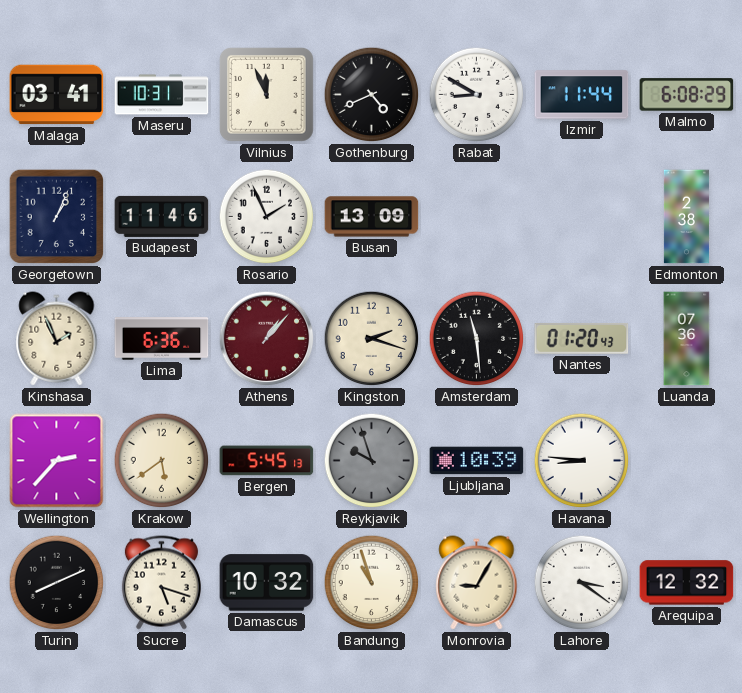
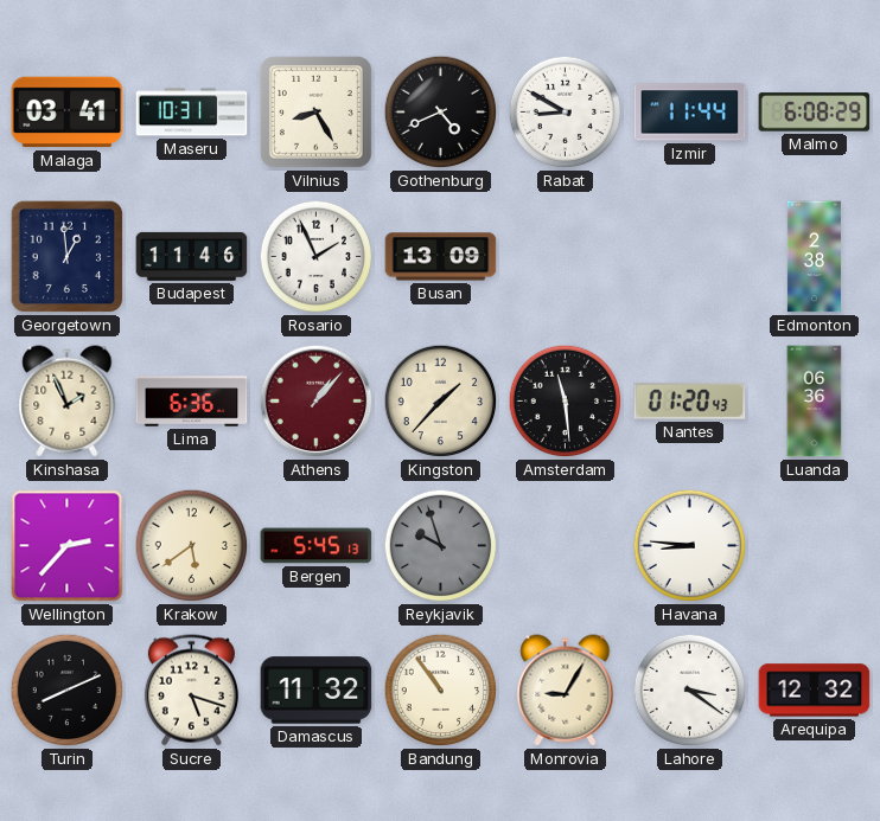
Vilnius: 11:56 -> 8:25
Georgetown: 1:04 -> 12:59
Kingston: 2:18 -> 1:37
Luanda: 07:36 -> 06:36
Ljubljana: 10:39 -> none
Damascus: 10:32 -> 11:32
Bandung: 10:57 -> 10:54
